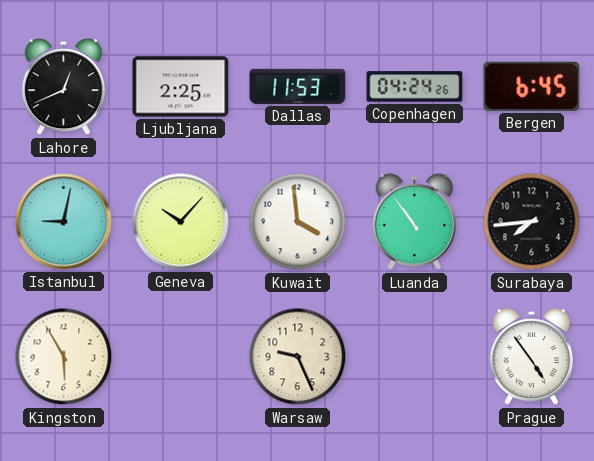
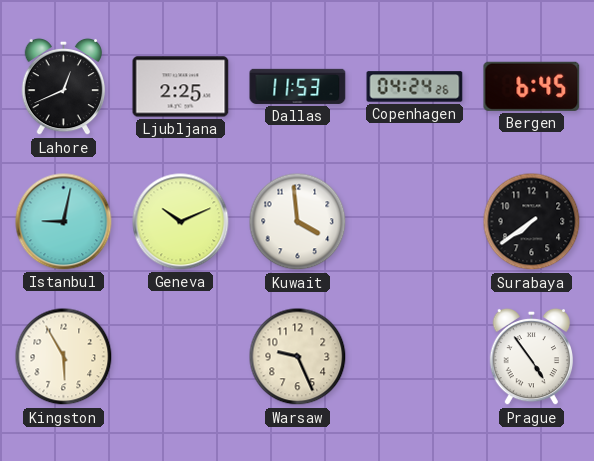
Geneva: 10:07 -> 10:11
Luanda: 10:54 -> none
Surabaya: 7:44 -> 7:39
